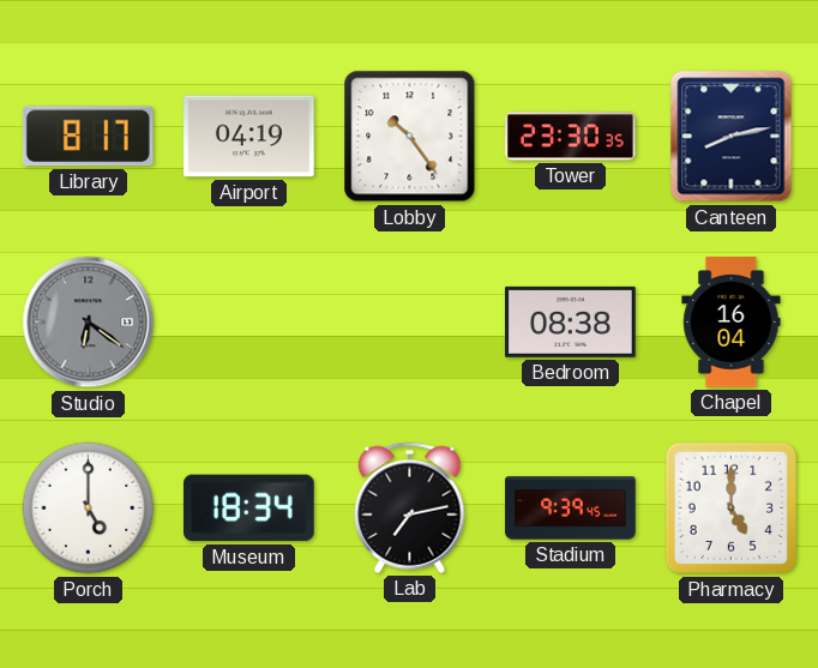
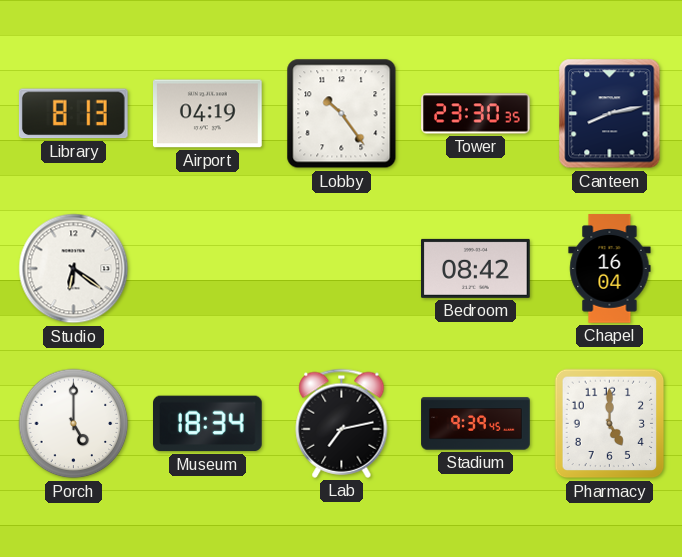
Library: 8:17 -> 8:13
Studio dial: grey -> white
Bedroom: 08:38 -> 08:42
